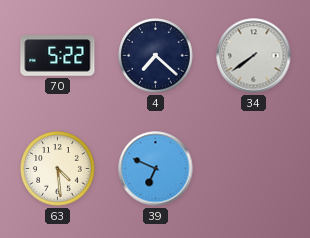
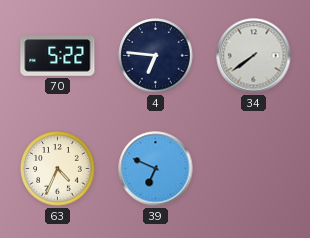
4: 7:22 -> 6:46
63: 4:29 -> 4:34
